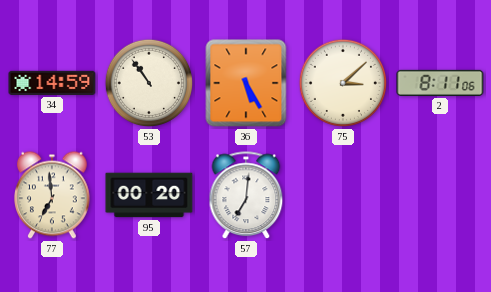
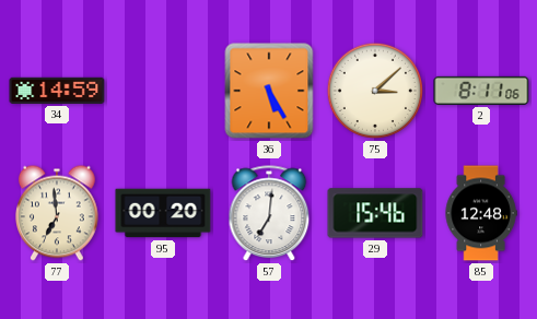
53: 10:54 -> none
29: none -> 15:46
85: none -> 12:48
